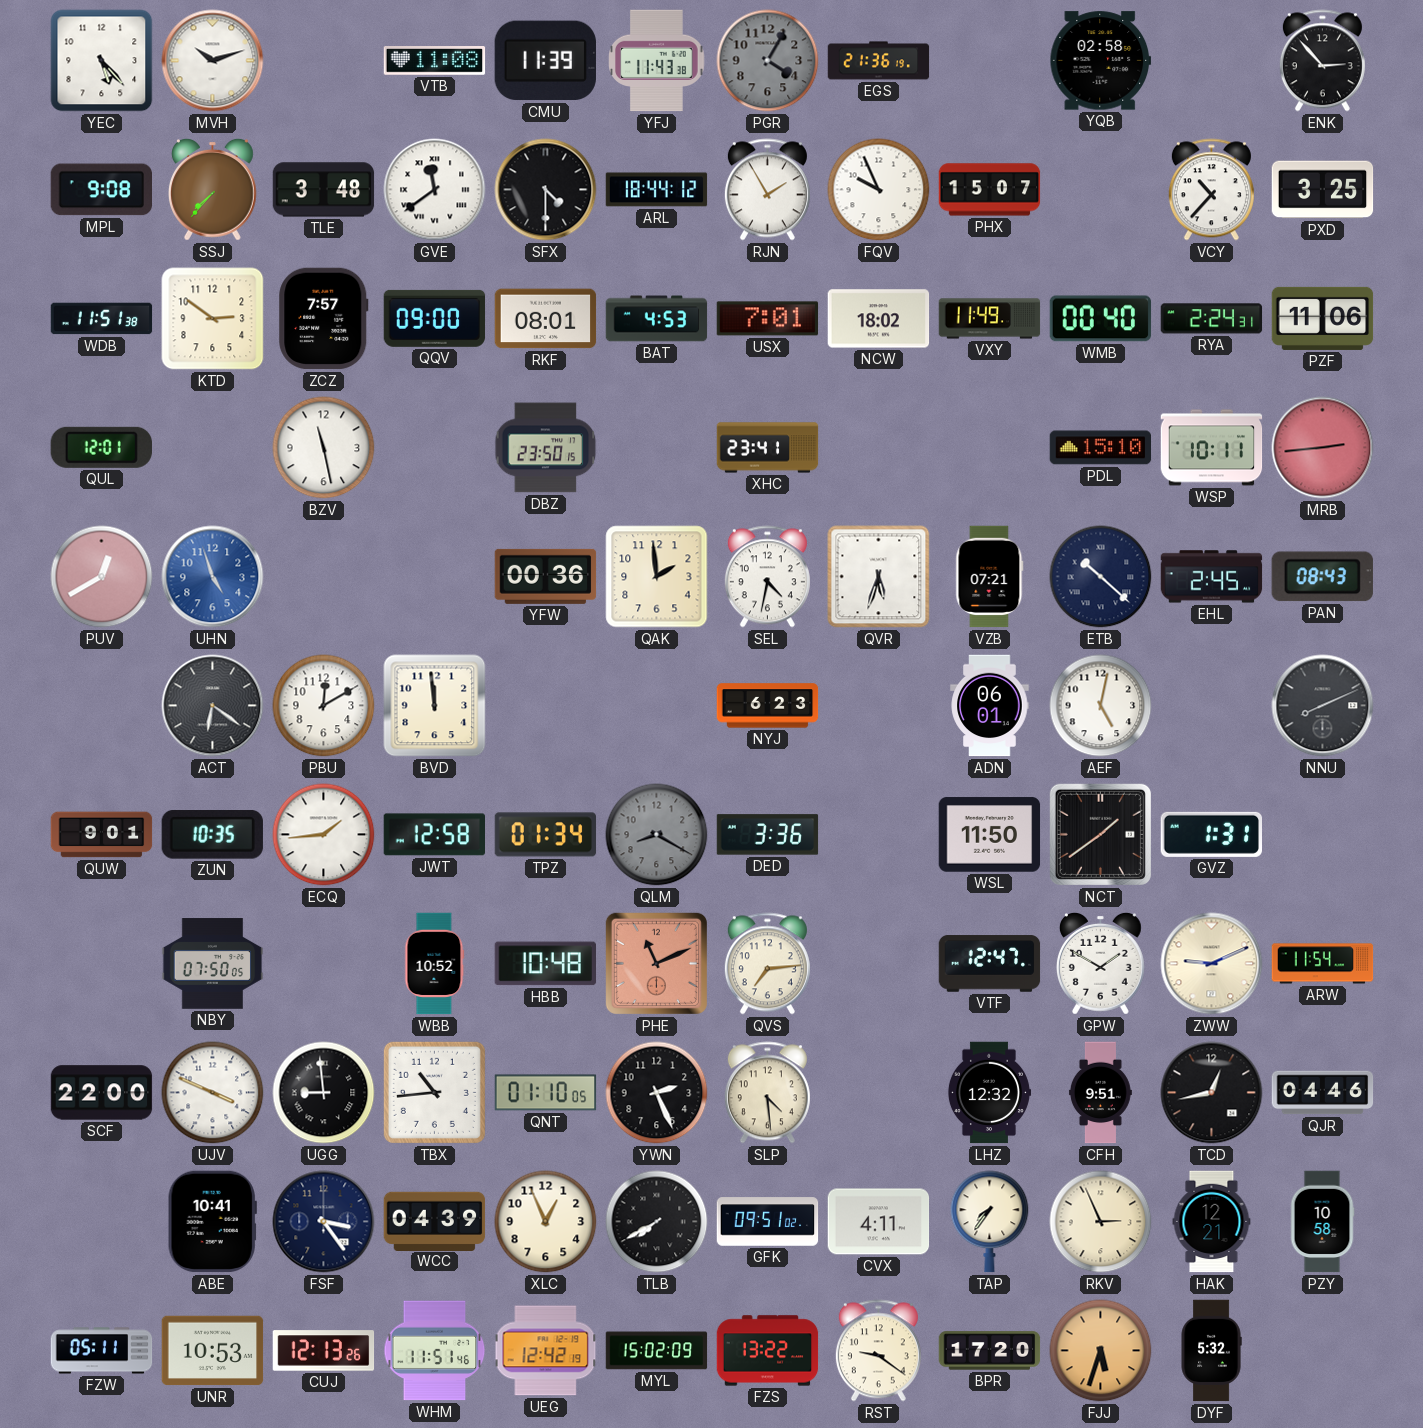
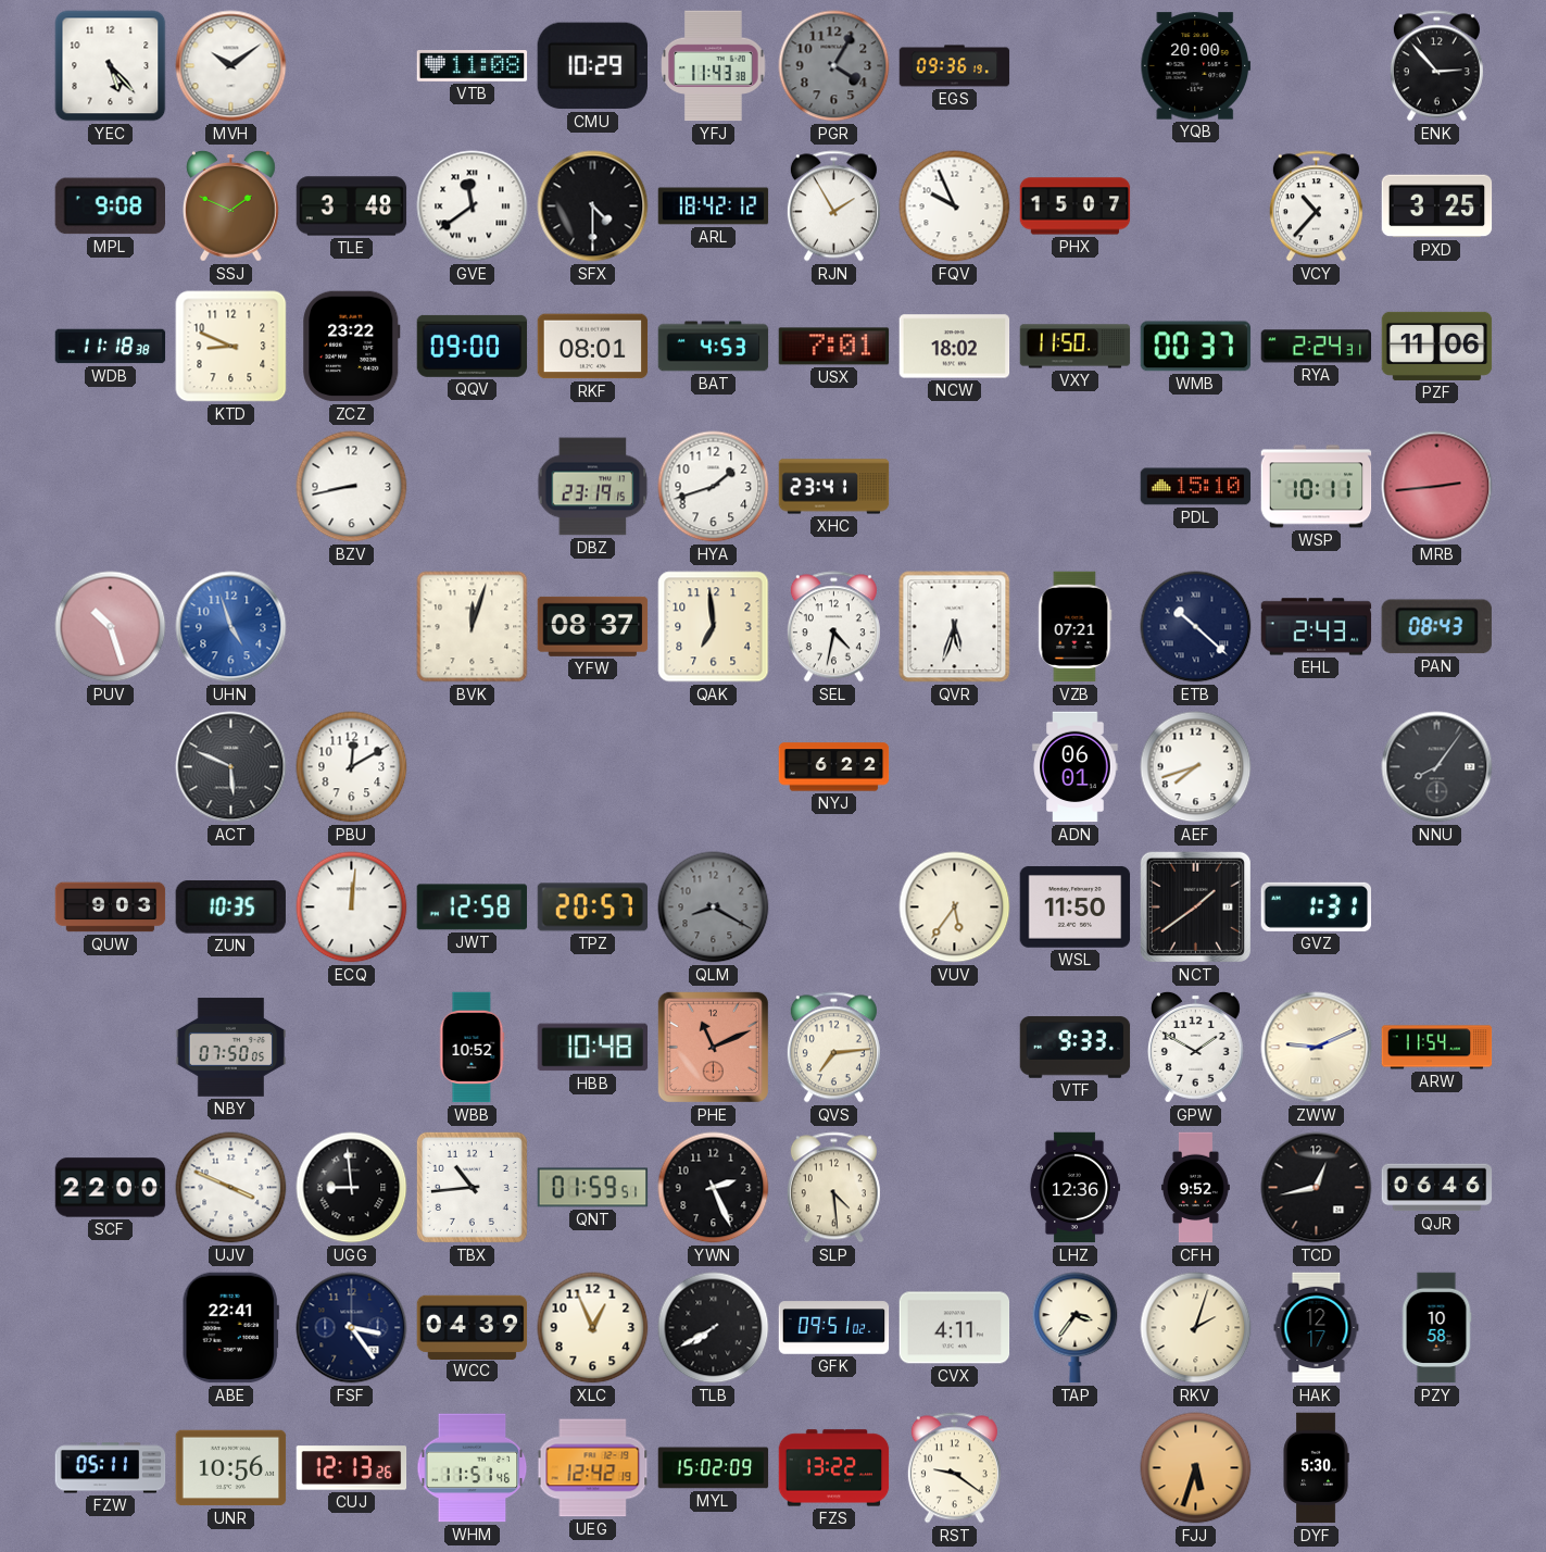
MVH: 10:12 -> 10:09
CMU: 11:39 -> 10:29
EGS: 21:36 -> 09:36
YQB: 02:58 -> 20:00
SSJ: 7:37 -> 1:49
ARL: 18:44 -> 18:42
WDB: 11:51 -> 11:18
KTD: 2:51 -> 8:49
ZCZ: 7:57 -> 23:22
VXY: 11:49 -> 11:50
WMB: 00:40 -> 00:37
QUL: 12:01 -> none
BZV: 11:28 -> 8:43
DBZ: 23:50 -> 23:19
HYA: none -> 1:42
PUV: 12:40 -> 10:27
BVK: none -> 12:03
YFW: 00:36 -> 08:37
QAK: 1:59 -> 6:59
EHL: 2:45 -> 2:43
ACT: 6:21 -> 5:49
BVD: 11:59 -> none
NYJ: 6:23 -> 6:22
AEF: 5:02 -> 7:42
NNU: 8:11 -> 8:06
QUW: 9:01 -> 9:03
ECQ: 1:44 -> 12:01
TPZ: 01:34 -> 20:57
DED: 3:36 -> none
VUV: none -> 5:36
VTF: 12:47 -> 9:33
QNT: 01:10 -> 01:59
LHZ: 12:32 -> 12:36
CFH: 9:51 -> 9:52
QJR: 04:46 -> 06:46
ABE: 10:41 -> 22:41
TAP: 7:36 -> 3:36
RKV: 2:56 -> 2:03
HAK: 12:21 -> 12:17
UNR: 10:53 -> 10:56
BPR: 17:20 -> none
DYF: 5:32 -> 5:30
